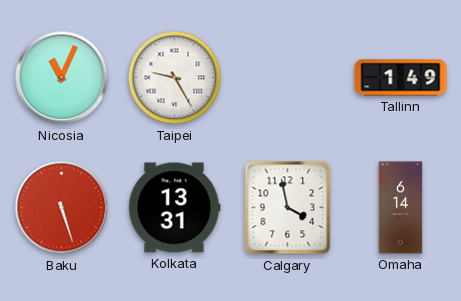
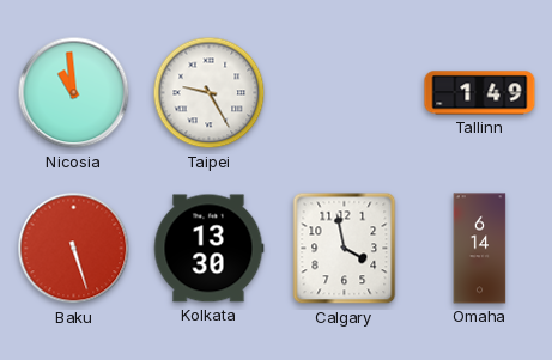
Nicosia: 11:04 -> 10:59
Kolkata: 13:31 -> 13:30
